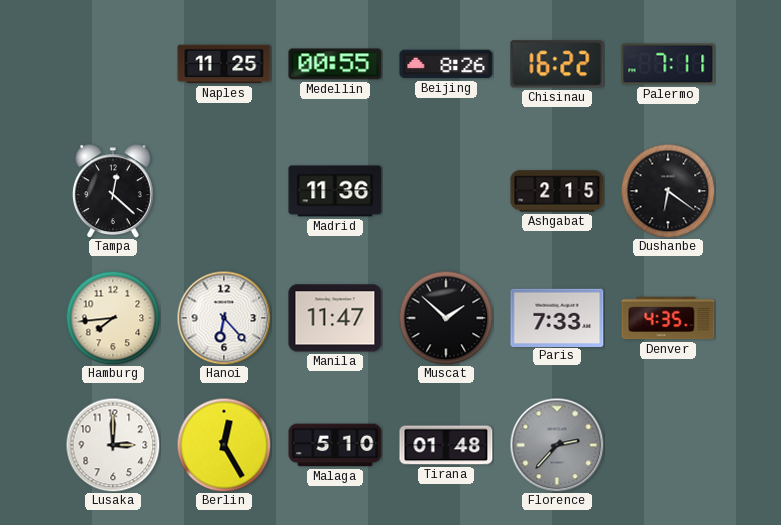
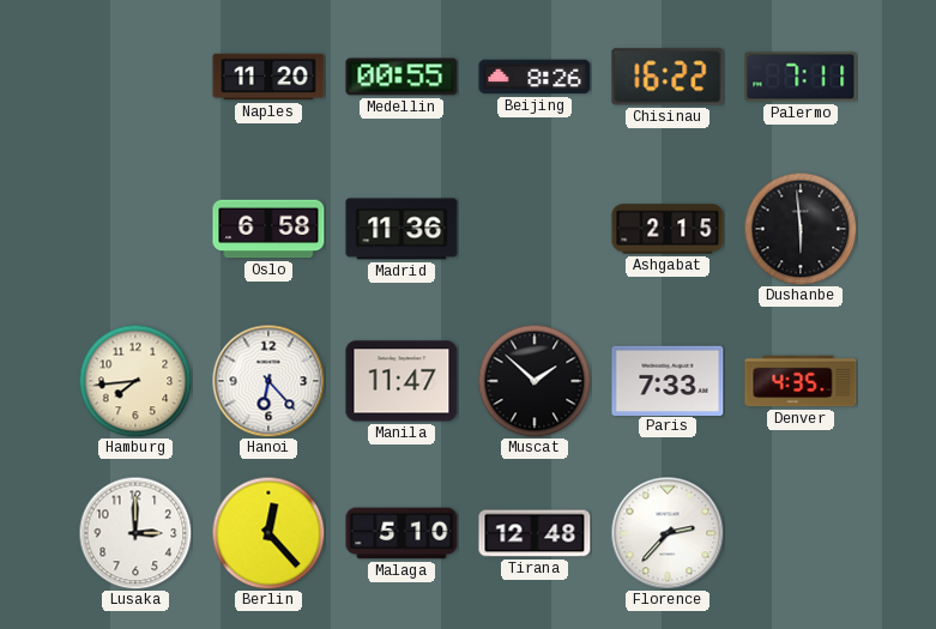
Naples: 11:25 -> 11:20
Tampa: 12:22 -> none
Oslo: none -> 6:58
Dushanbe: 6:21 -> 5:59
Berlin: 12:25 -> 12:23
Tirana: 01:48 -> 12:48
Florence dial: grey -> white
